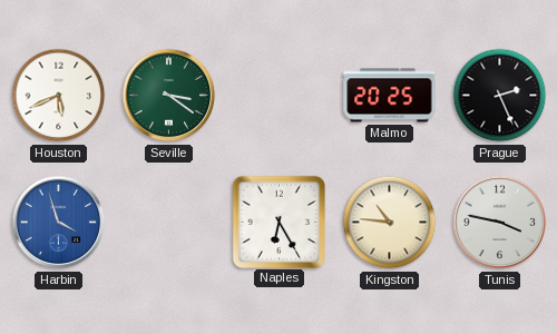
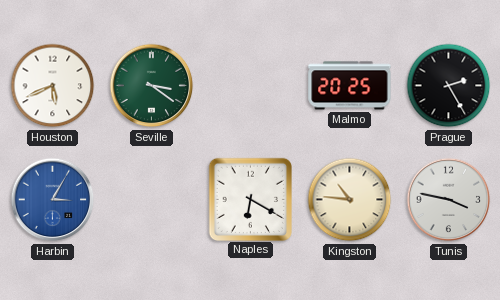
Prague: 2:26 -> 2:25
Harbin: 3:57 -> 3:05
Naples: 6:25 -> 6:20
